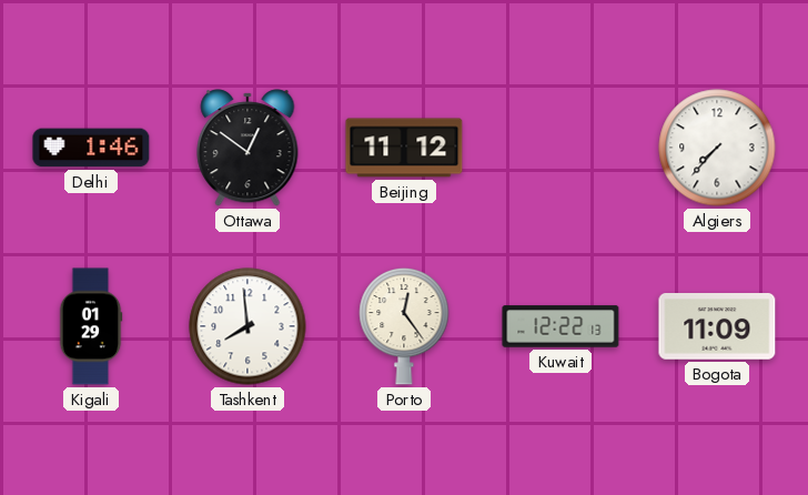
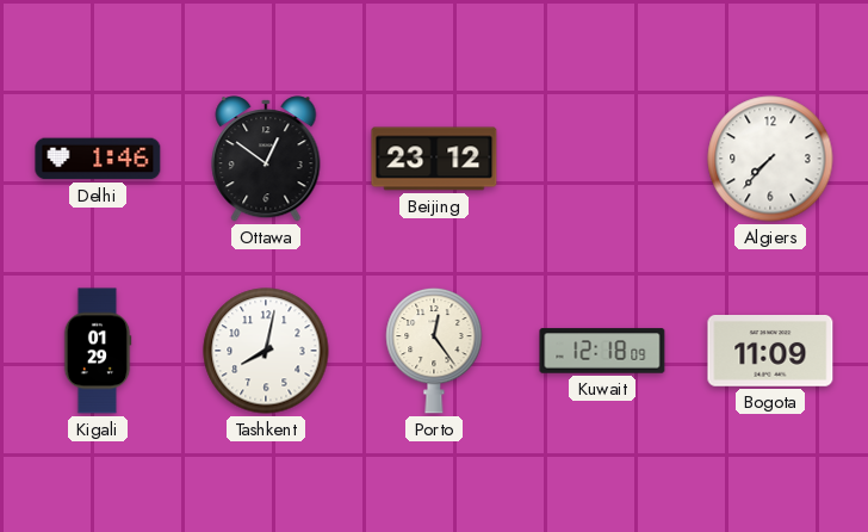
Beijing: 11:12 -> 23:12
Tashkent: 7:59 -> 8:02
Kuwait: 12:22 -> 12:18
